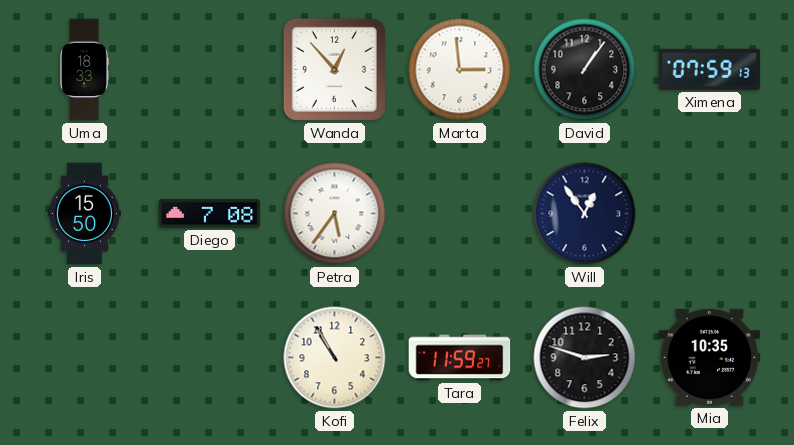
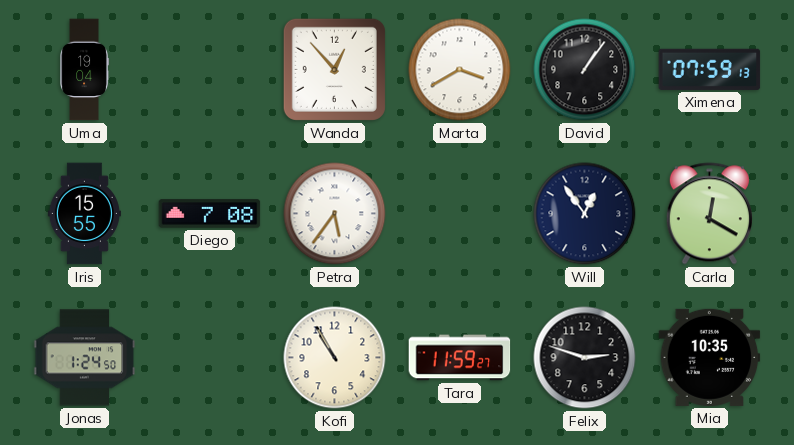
Uma: 18:33 -> 19:04
Marta: 2:59 -> 3:40
Iris: 15:50 -> 15:55
Carla: none -> 12:20
Jonas: none -> 1:24
